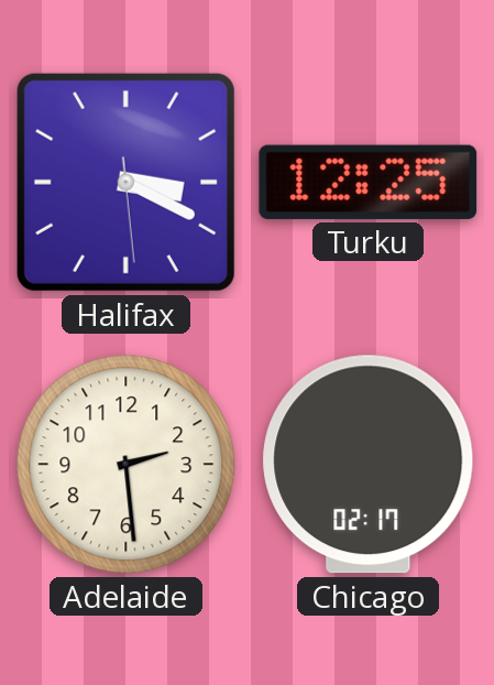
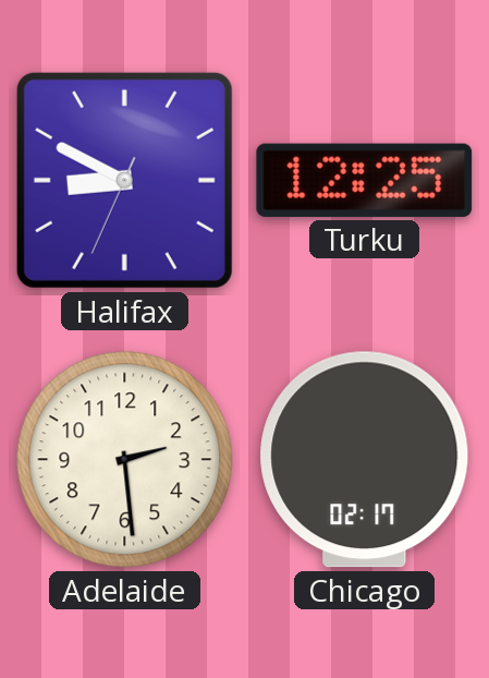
Halifax: 3:19 -> 8:49
